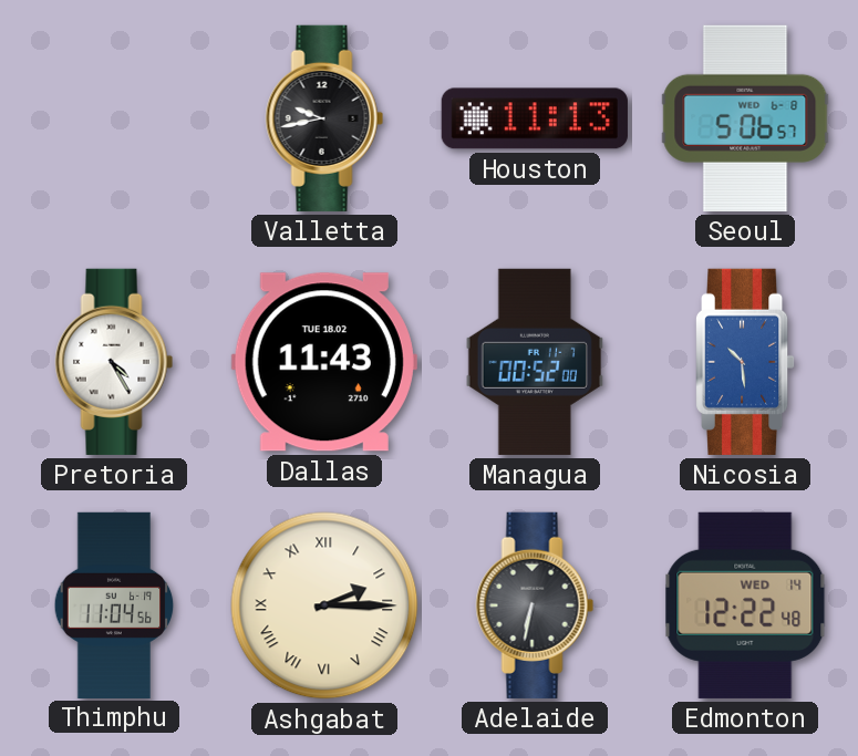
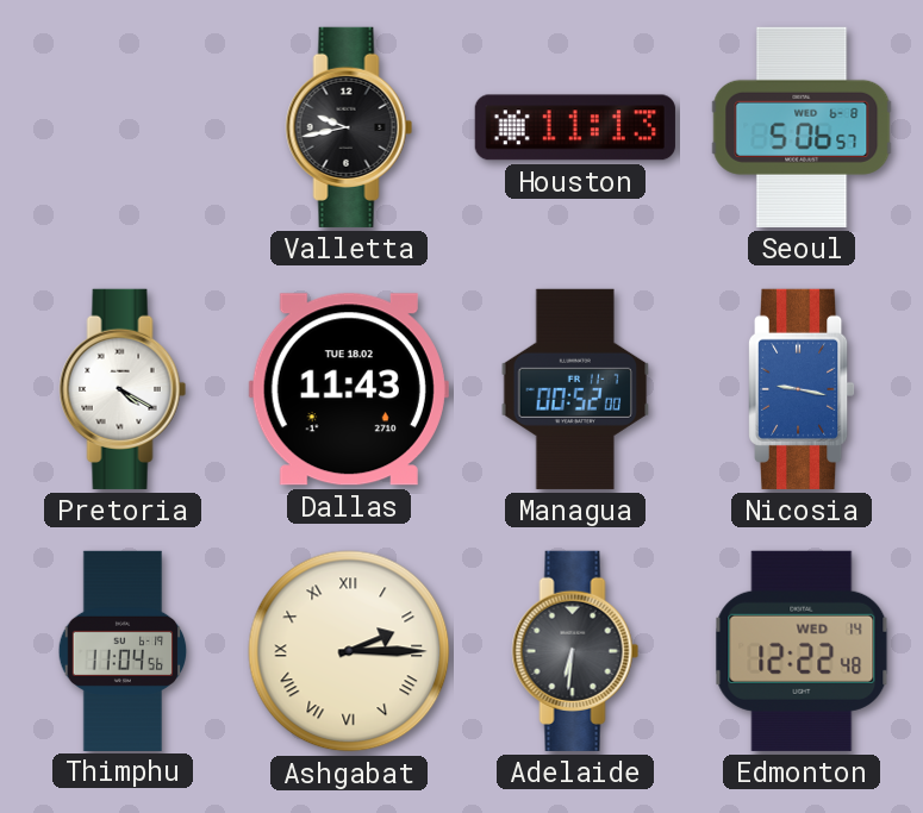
Pretoria: 4:25 -> 4:20
Nicosia: 10:29 -> 9:17
Adelaide: 6:32 -> 6:31
